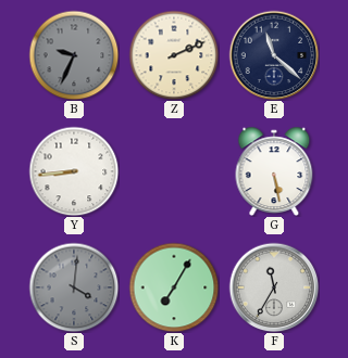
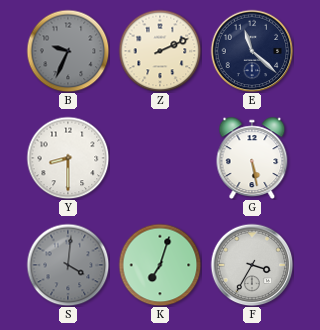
Y: 8:44 -> 8:30
K: 7:05 -> 7:03
F: 11:35 -> 3:35
